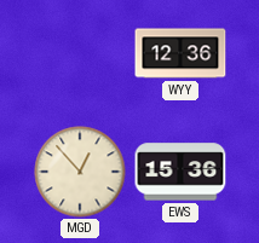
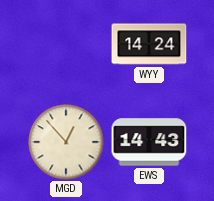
WYY: 12:36 -> 14:24
EWS: 15:36 -> 14:43
